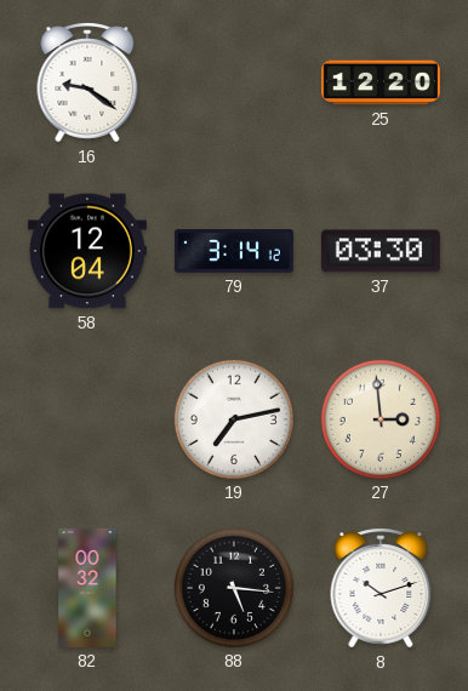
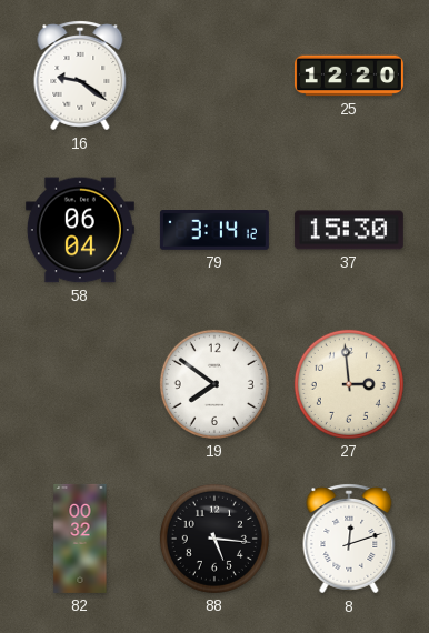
58: 12:04 -> 06:04
37: 03:30 -> 15:30
19: 7:13 -> 7:51
8: 10:12 -> 12:12
